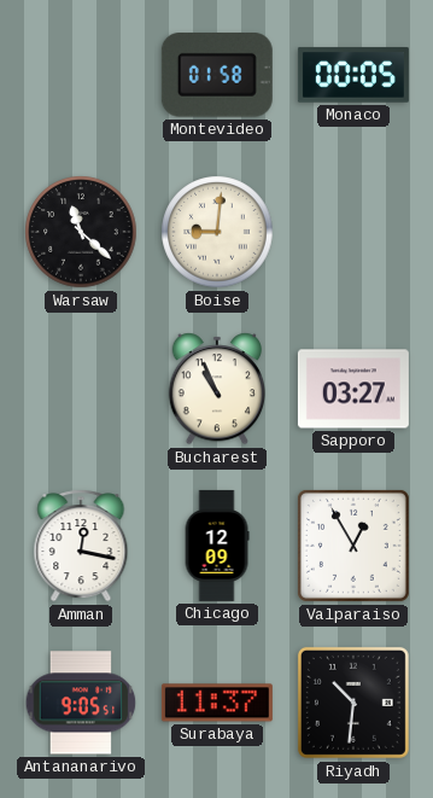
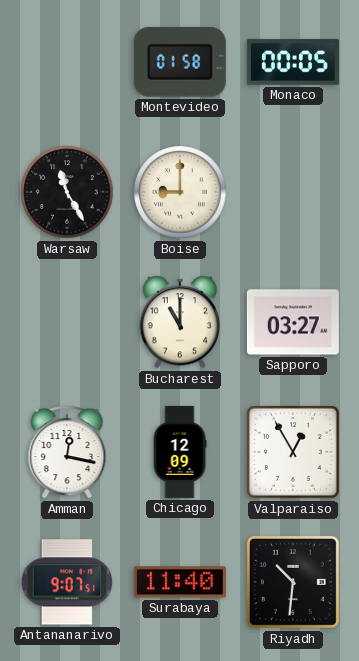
Warsaw: 11:22 -> 11:25
Boise: 9:01 -> 9:00
Bucharest: 10:56 -> 11:00
Antananarivo: 9:05 -> 9:07
Surabaya: 11:37 -> 11:40
